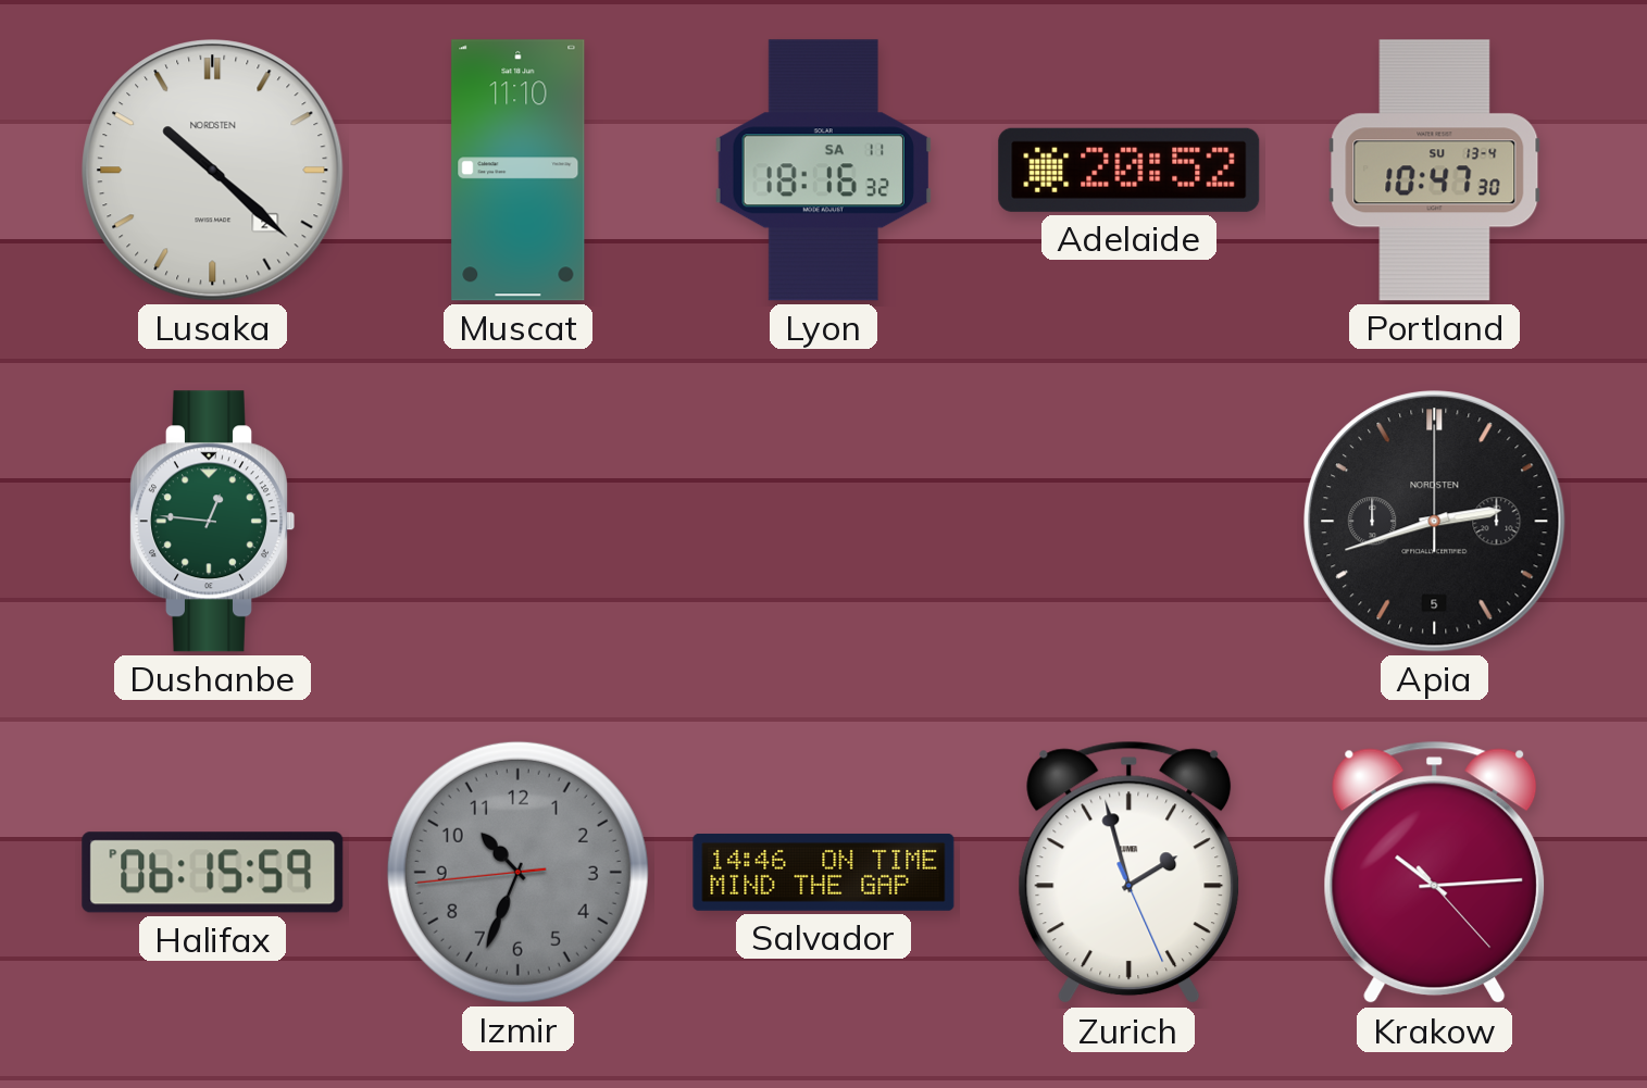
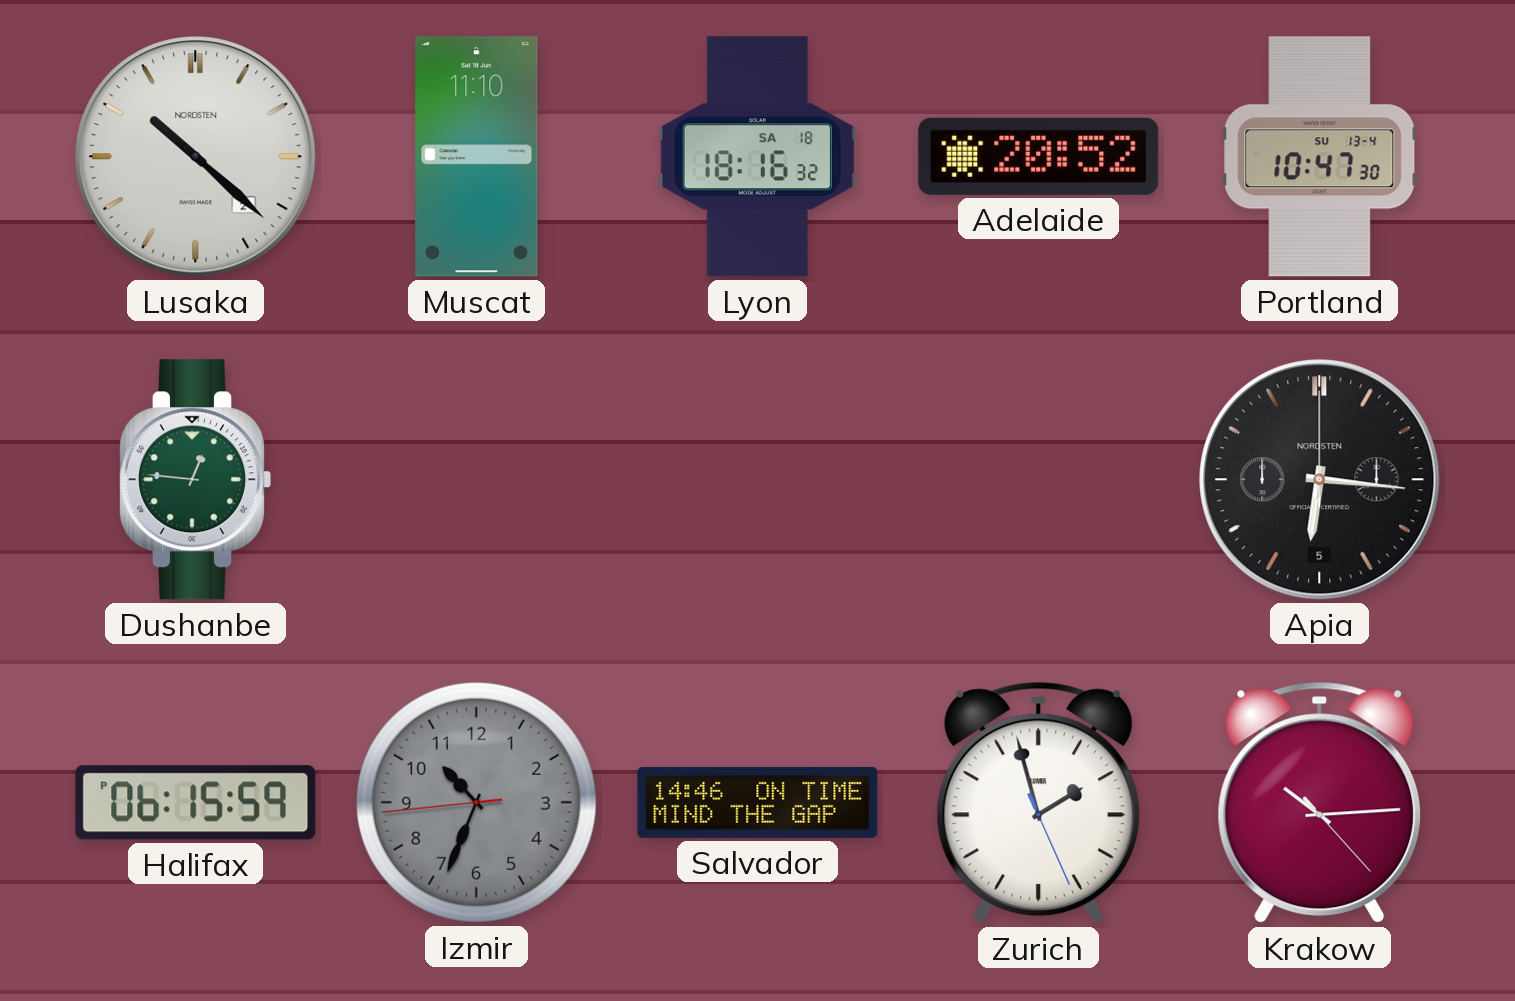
Lyon date: SA 11 -> SA 18
Apia: 2:42 -> 6:16
